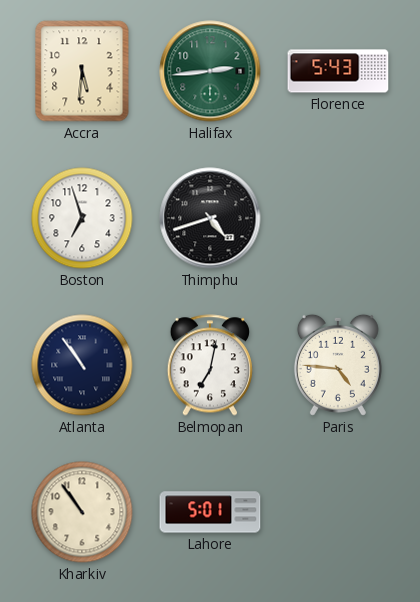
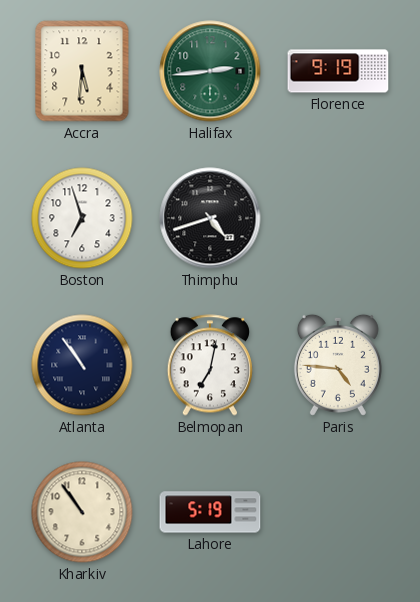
Florence: 5:43 -> 9:19
Lahore: 5:01 -> 5:19
